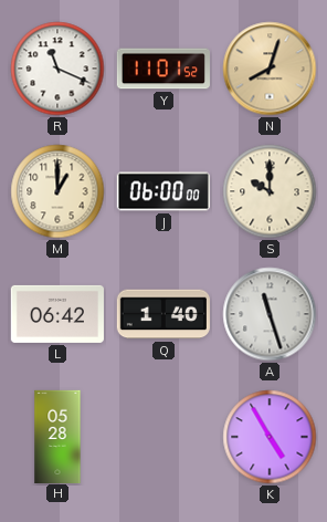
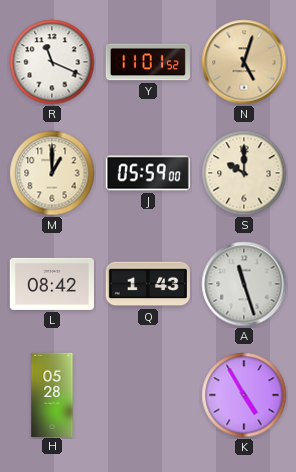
N: 8:03 -> 5:03
J: 06:00 -> 05:59
L: 06:42 -> 08:42
Q: 1:40 -> 1:43
